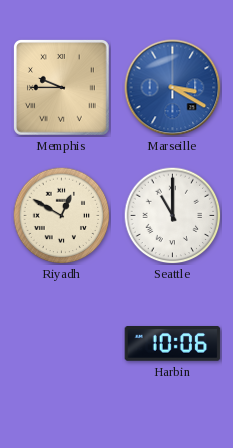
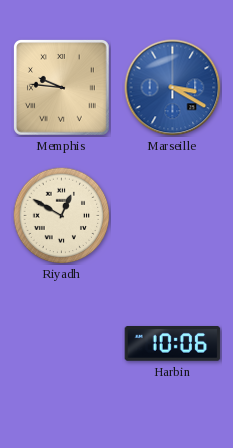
Memphis: 9:45 -> 9:46
Seattle: 11:00 -> none
